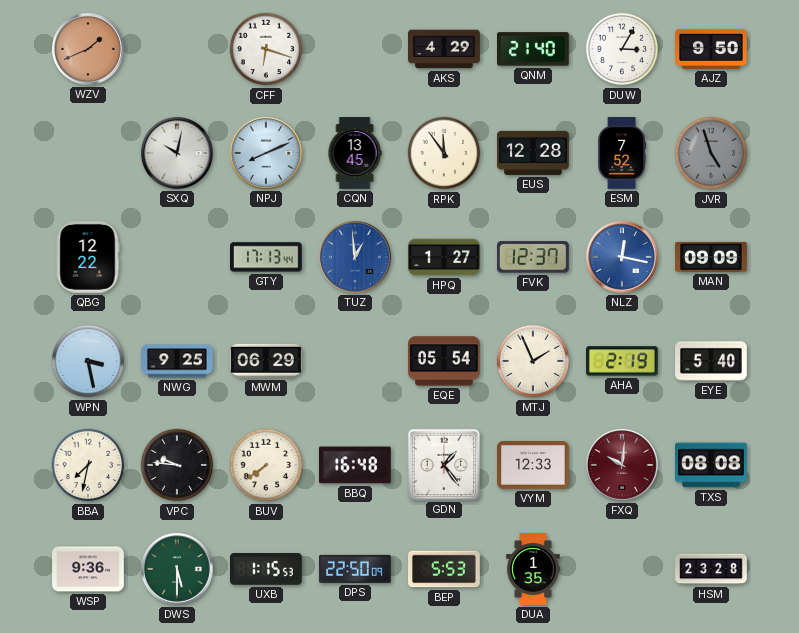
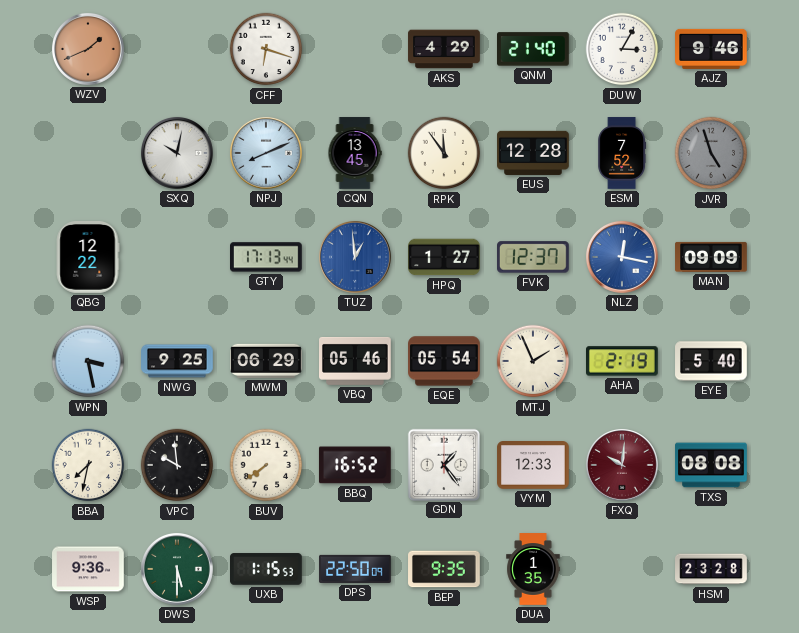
AJZ: 9:50 -> 9:46
VBQ: none -> 05:46
VPC: 9:46 -> 9:59
BBQ: 16:48 -> 16:52
BEP: 5:53 -> 9:35
